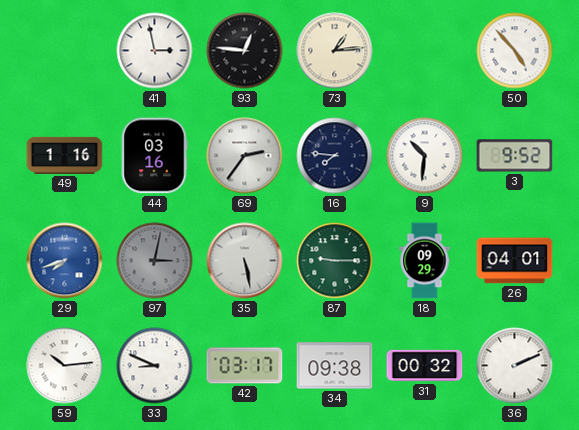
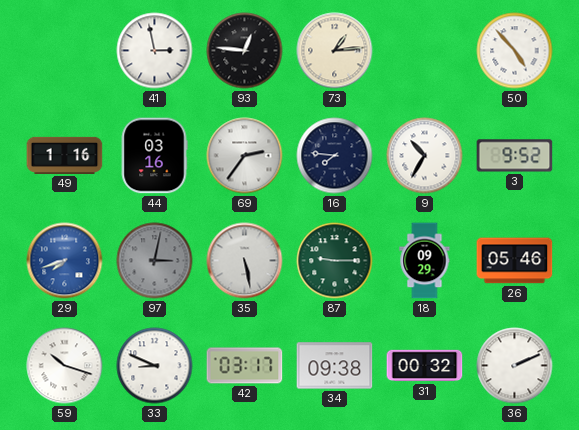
9: 10:31 -> 10:35
26: 04:01 -> 05:46
59: 10:14 -> 10:18
